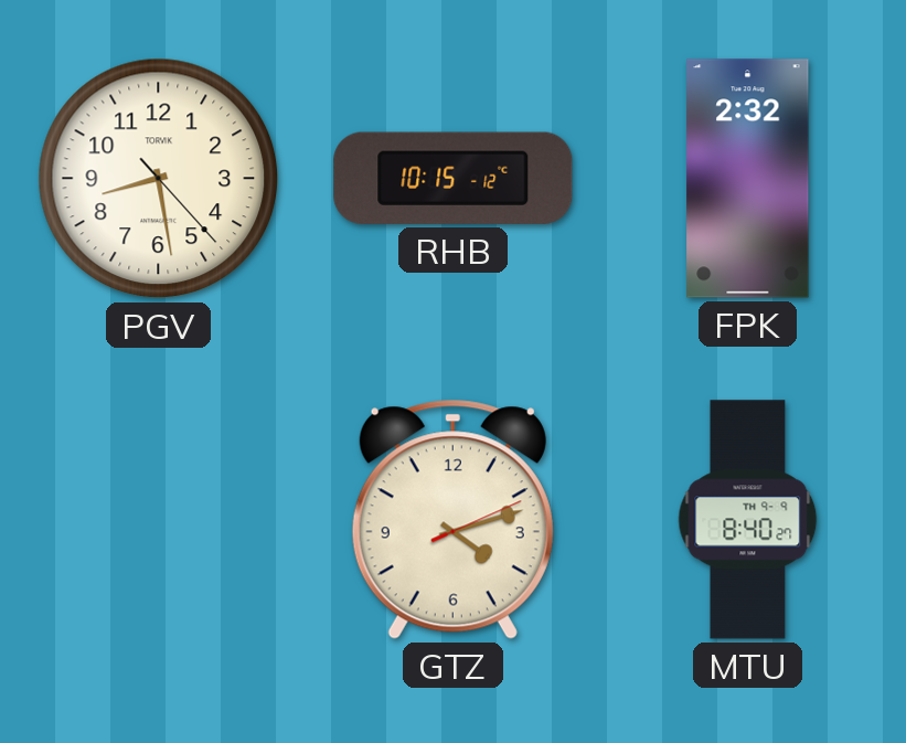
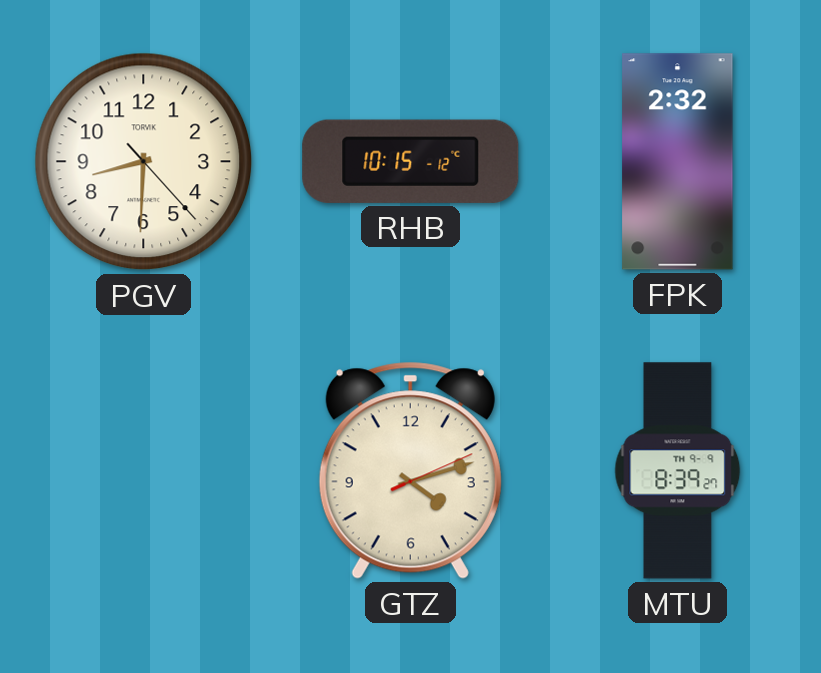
PGV: 8:28 -> 8:30
MTU: 8:40 -> 8:39
